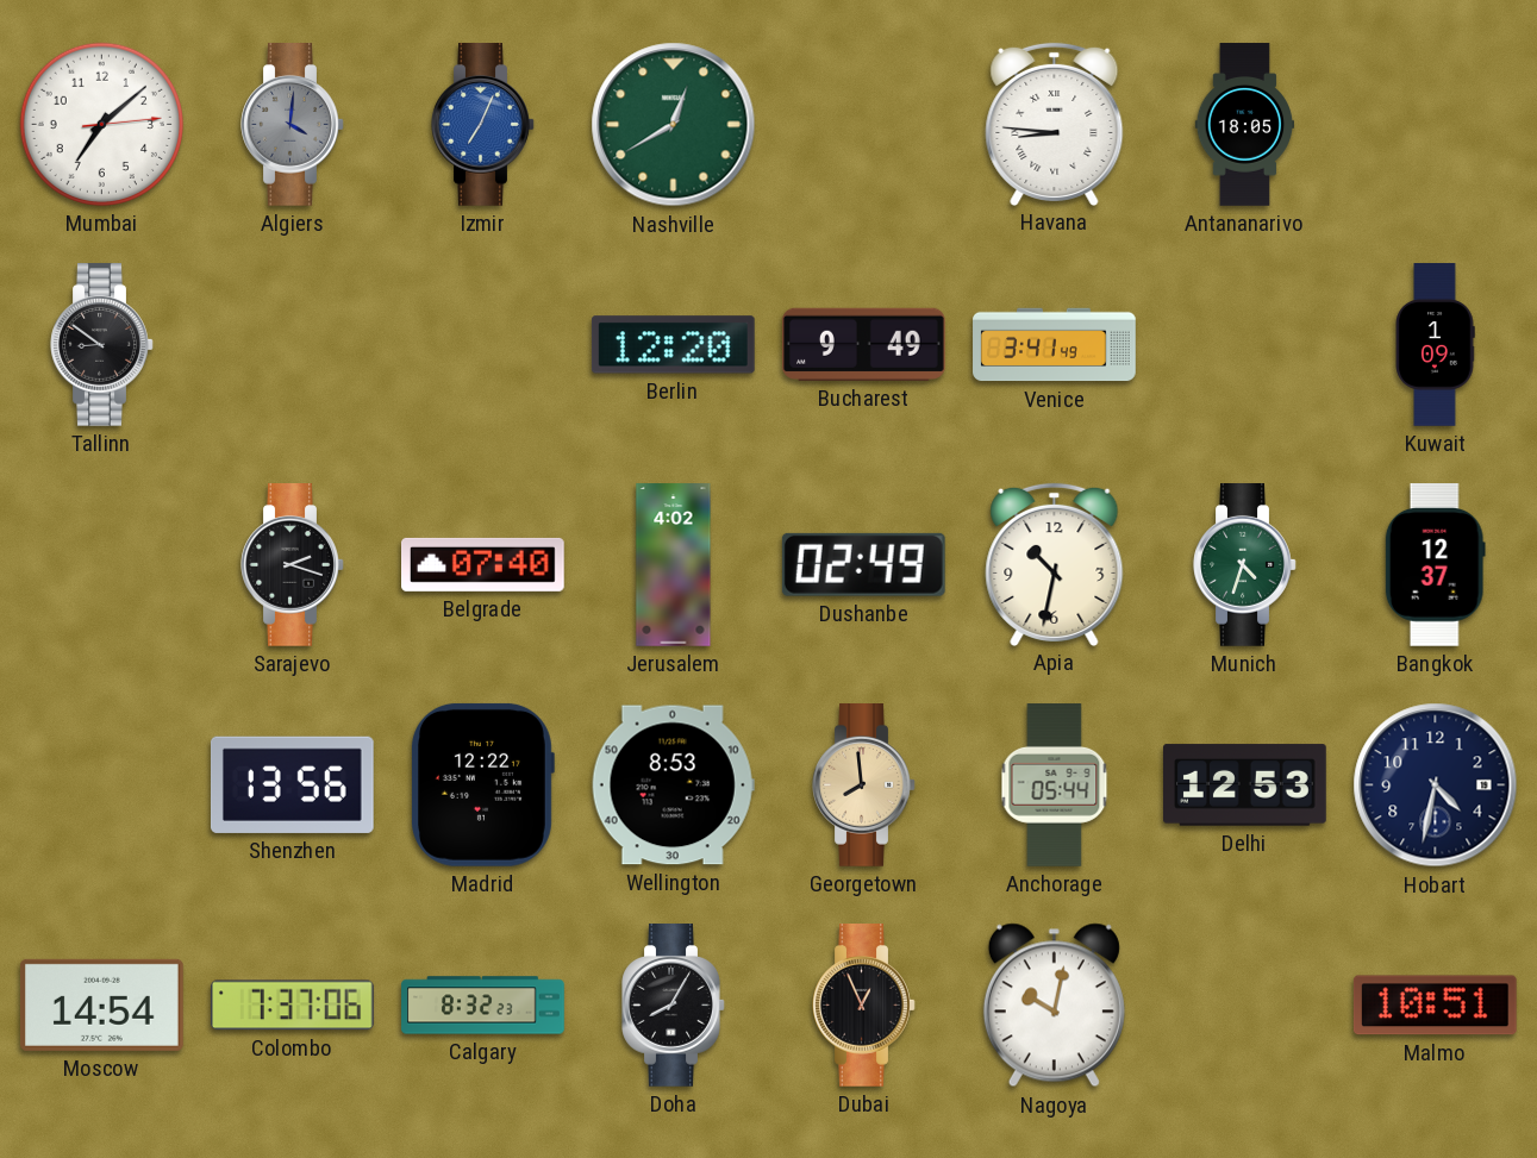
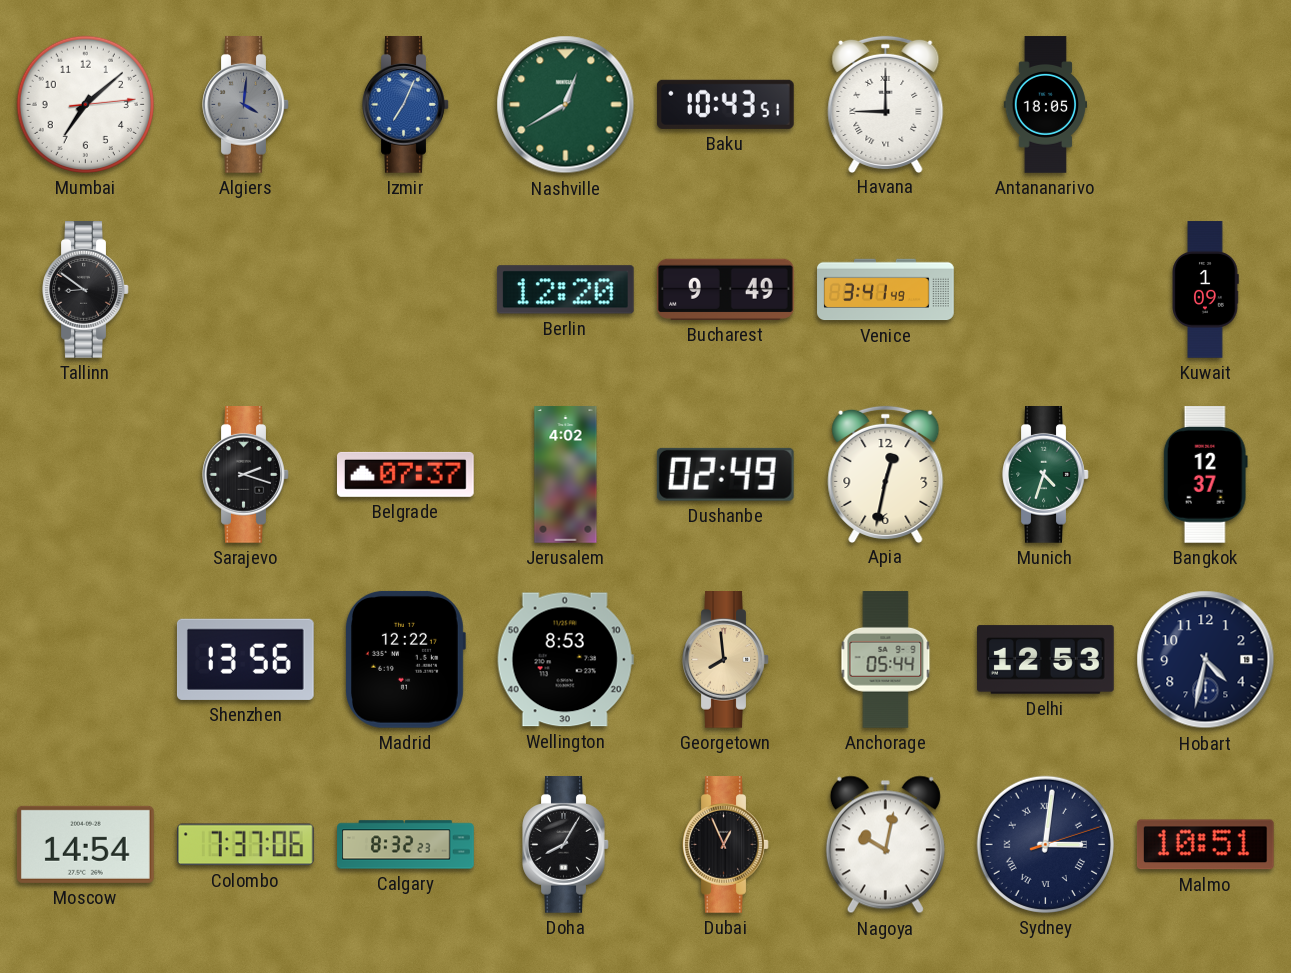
Baku: none -> 10:43
Havana: 8:46 -> 9:00
Belgrade: 07:40 -> 07:37
Apia: 10:32 -> 12:32
Sydney: none -> 3:01
